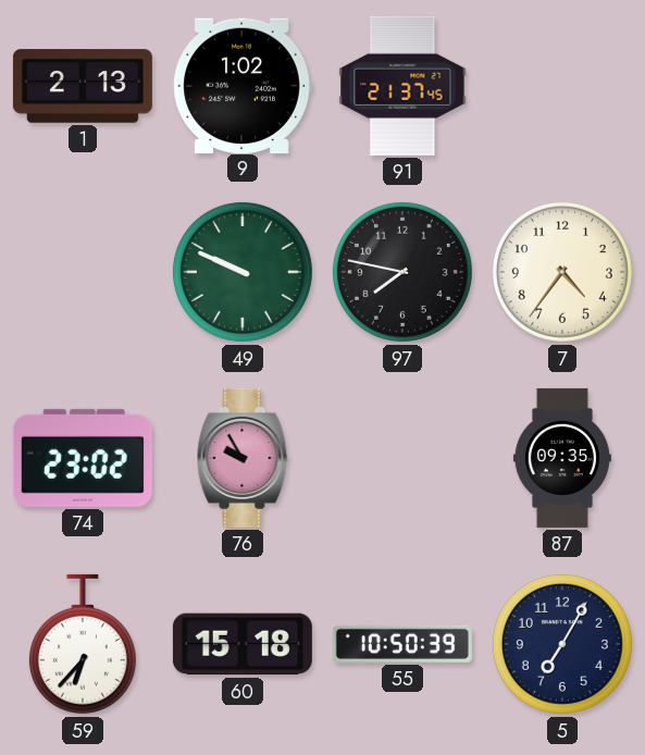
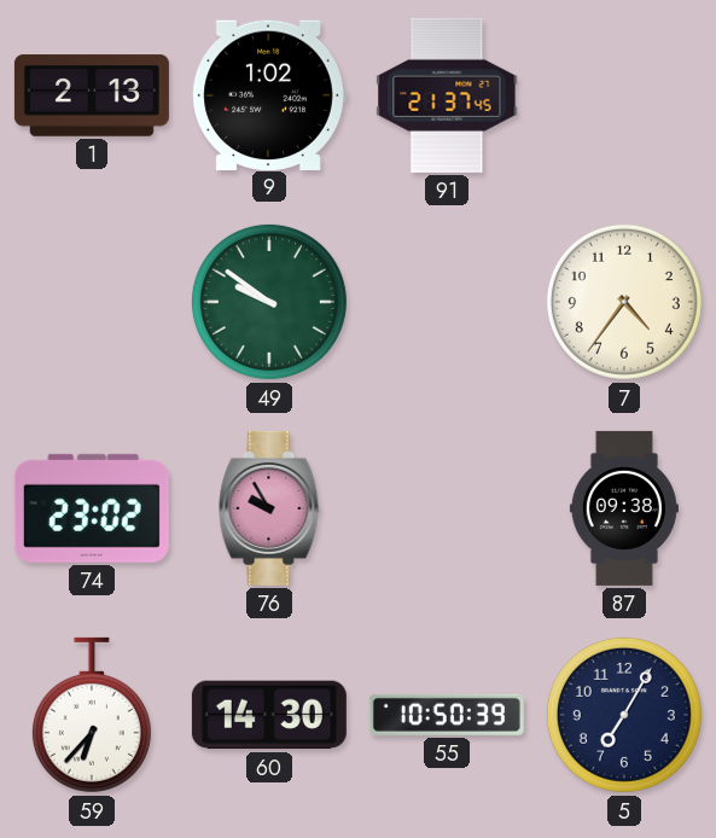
49: 9:49 -> 9:51
97: 7:47 -> none
87: 09:35 -> 09:38
60: 15:18 -> 14:30
